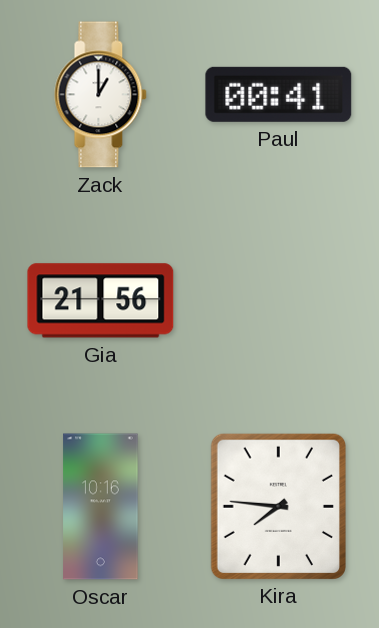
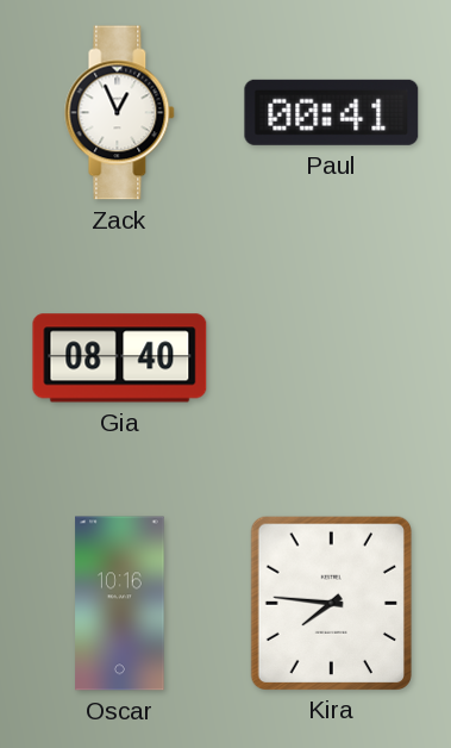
Zack: 1:00 -> 12:56
Gia: 21:56 -> 08:40
